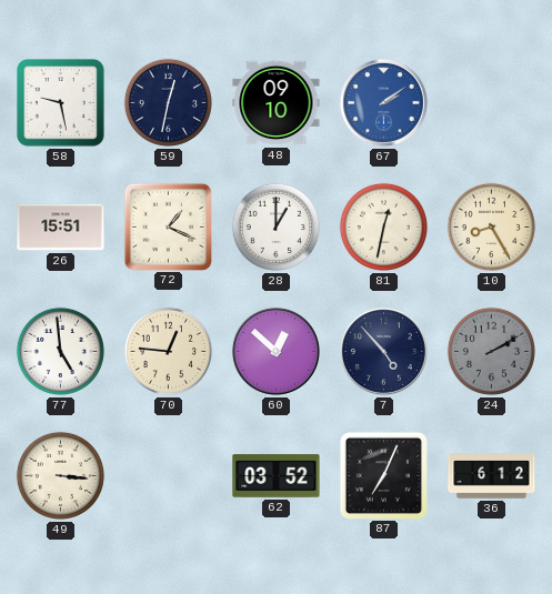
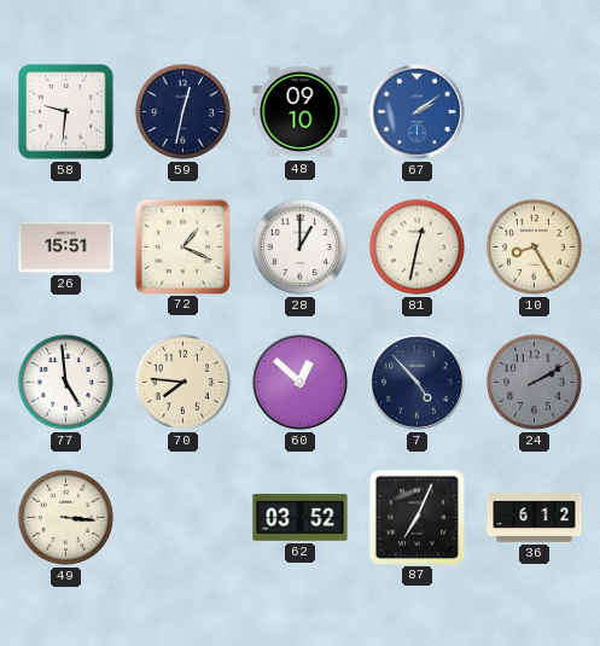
58: 9:28 -> 9:31
70: 12:46 -> 7:46
